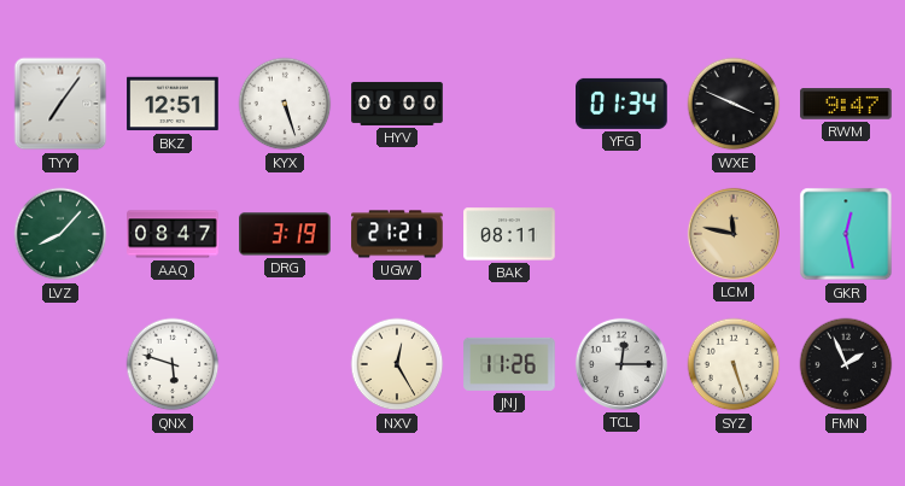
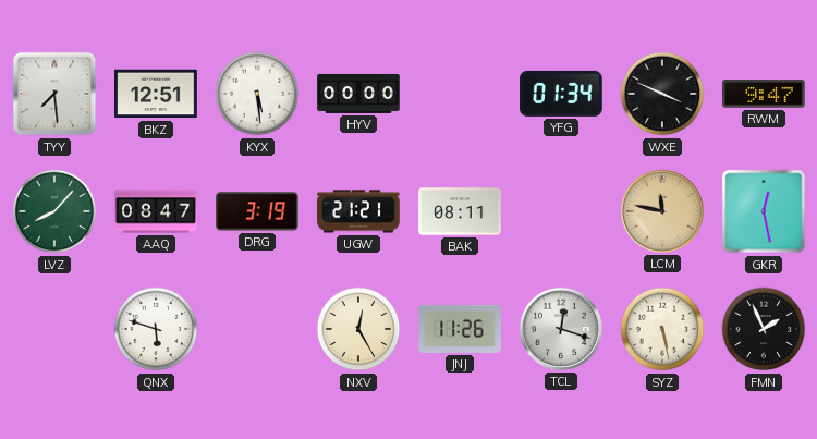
TYY: 7:06 -> 7:29
KYX: 5:27 -> 5:29
TCL: 12:15 -> 12:18
SYZ: 5:27 -> 5:28
